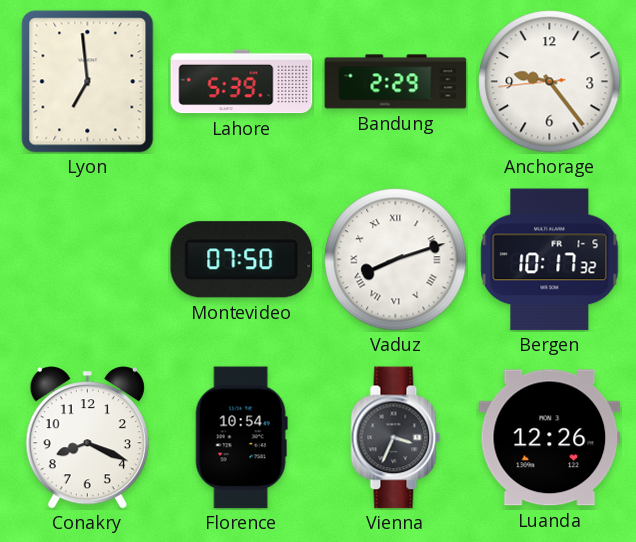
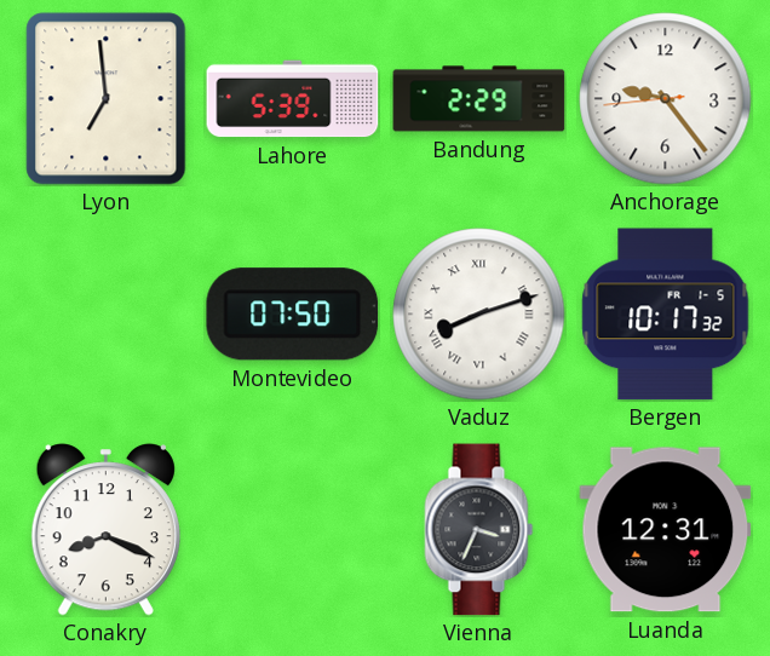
Florence: 10:54 -> none
Luanda: 12:26 -> 12:31
